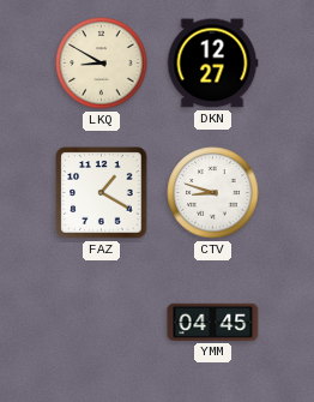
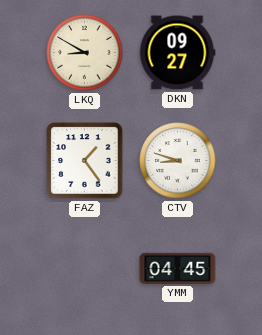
DKN: 12:27 -> 09:27
FAZ: 1:20 -> 1:24
